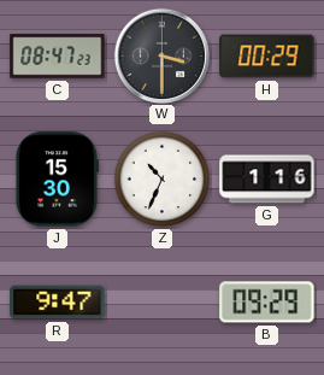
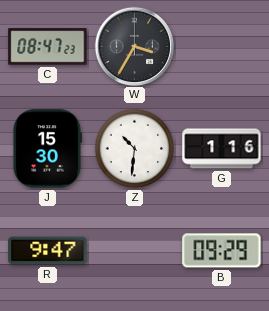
W: 3:30 -> 3:35
H: 00:29 -> none
Z: 10:34 -> 10:31
